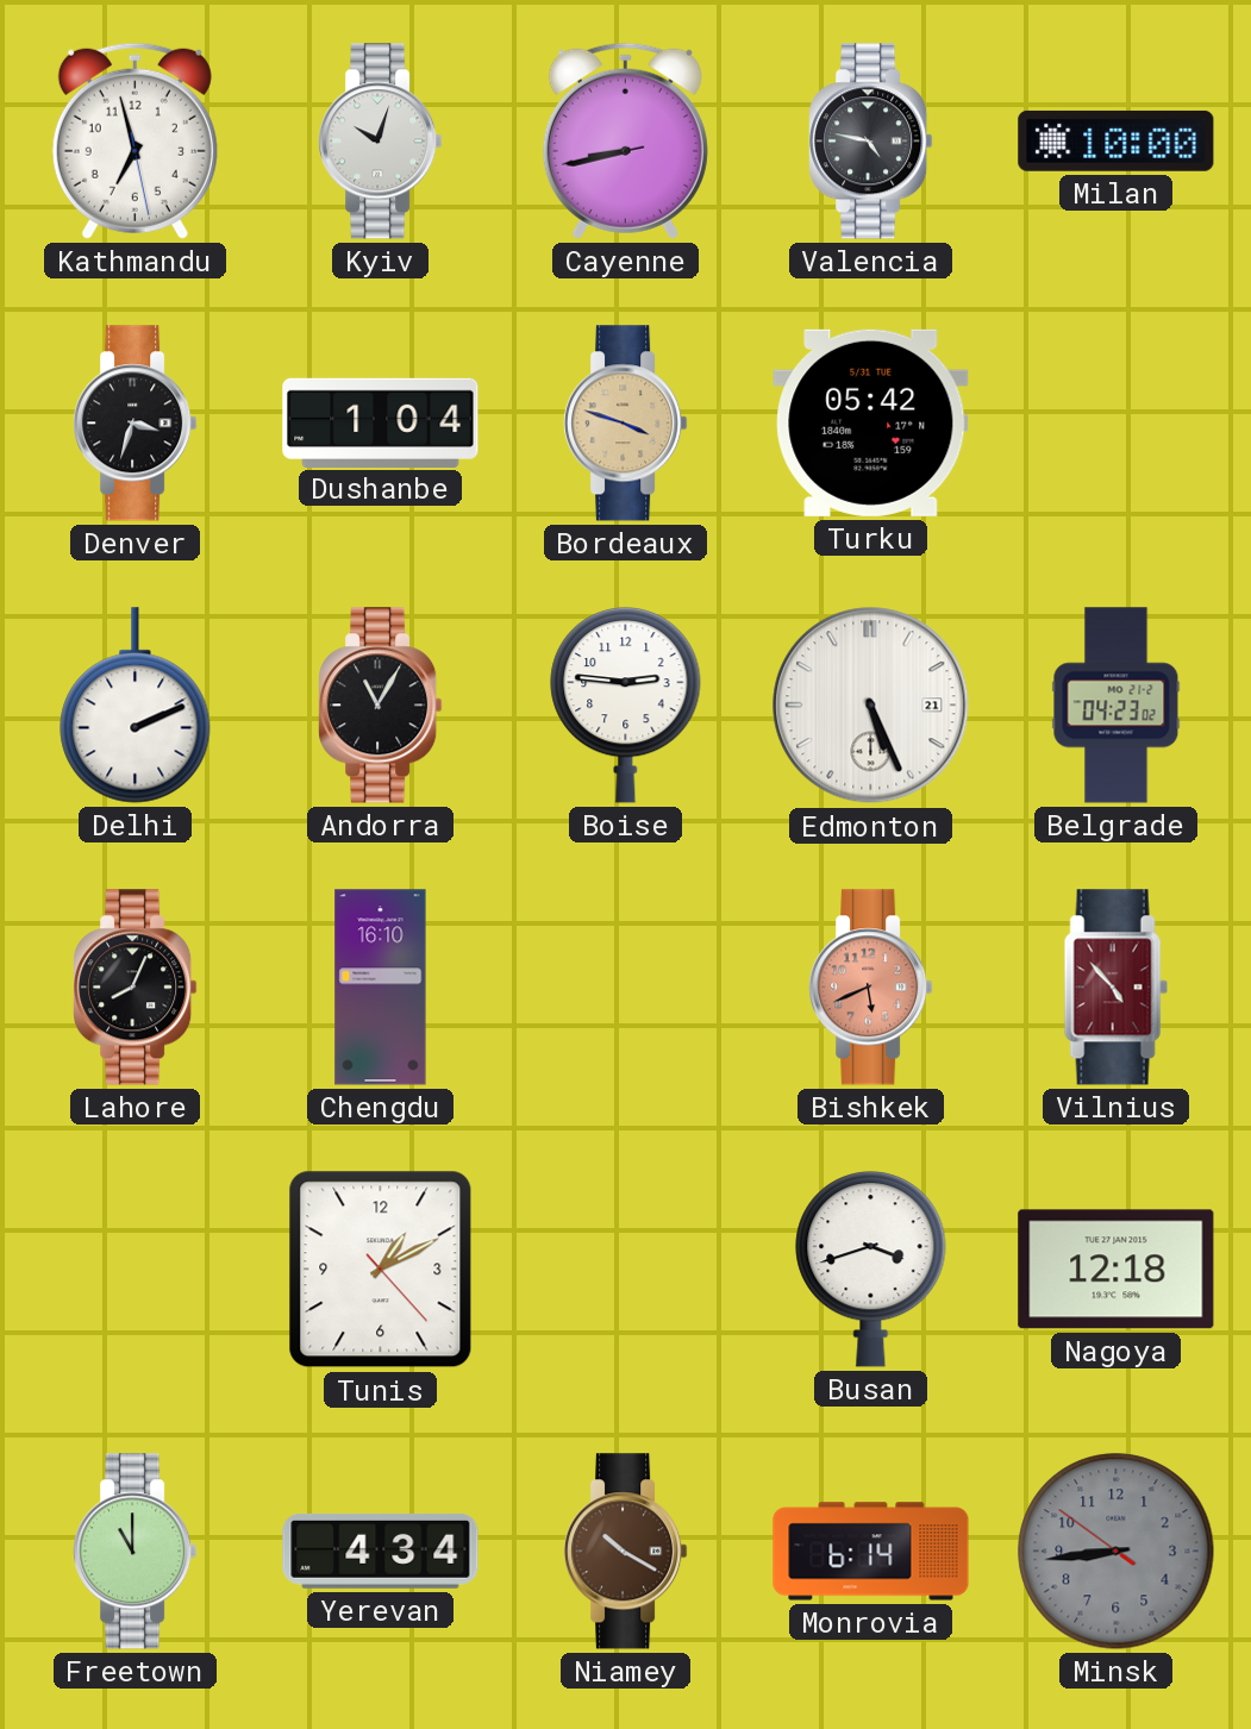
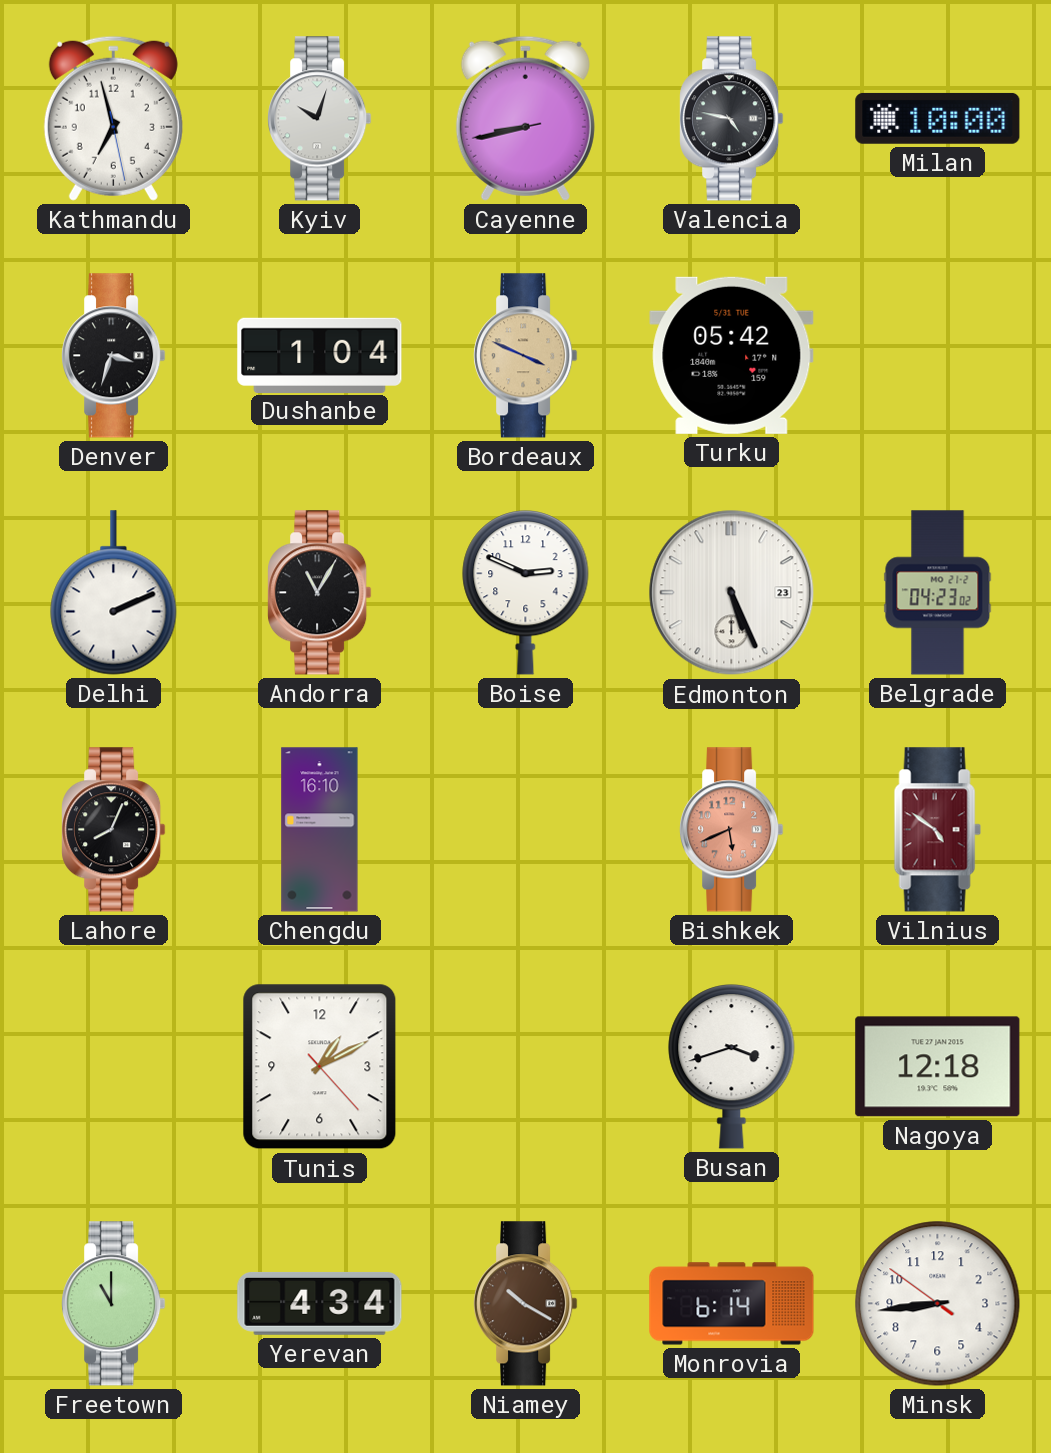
Bordeaux: 3:48 -> 3:49
Boise: 2:46 -> 2:49
Edmonton date: 21 -> 23
Vilnius: 4:53 -> 4:51
Minsk dial: grey -> white
